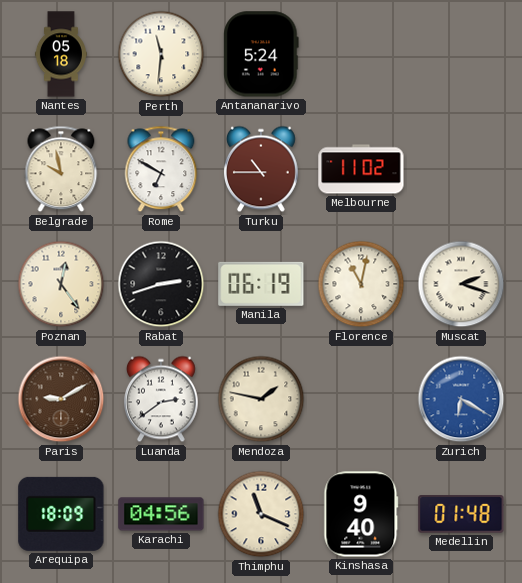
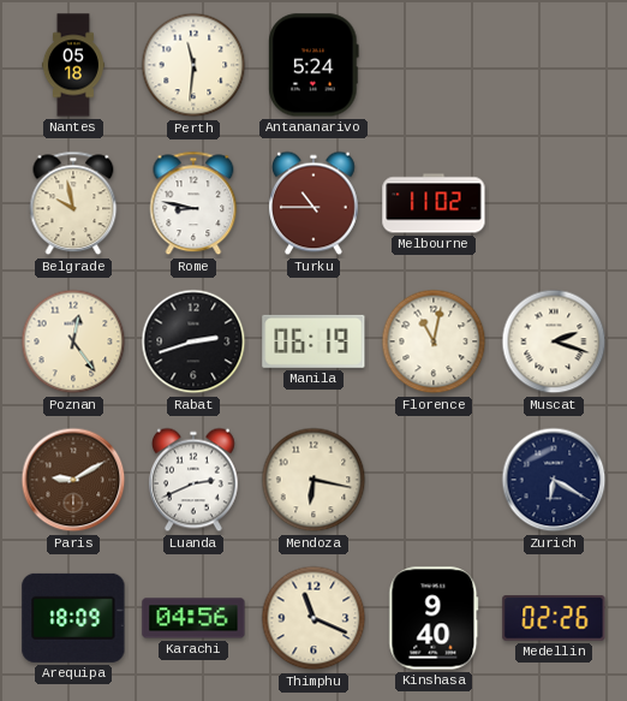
Rome: 6:50 -> 8:47
Luanda: 2:39 -> 2:41
Mendoza: 1:47 -> 6:17
Zurich dial: blue -> navy
Medellin: 01:48 -> 02:26
